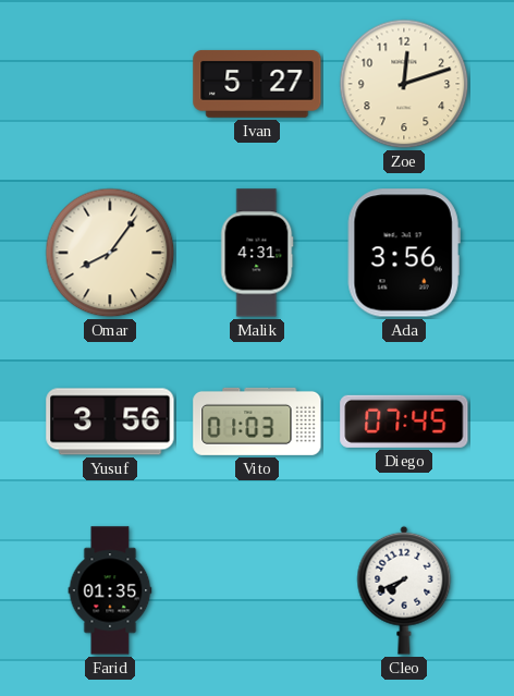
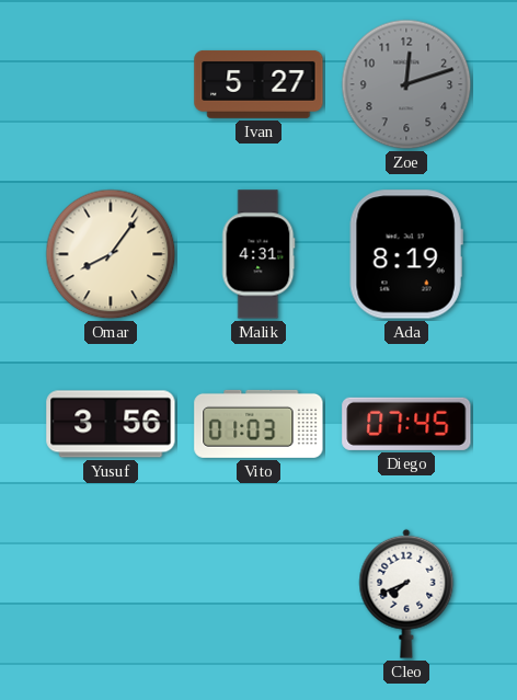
Zoe dial: cream -> grey
Ada: 3:56 -> 8:19
Farid: 01:35 -> none
